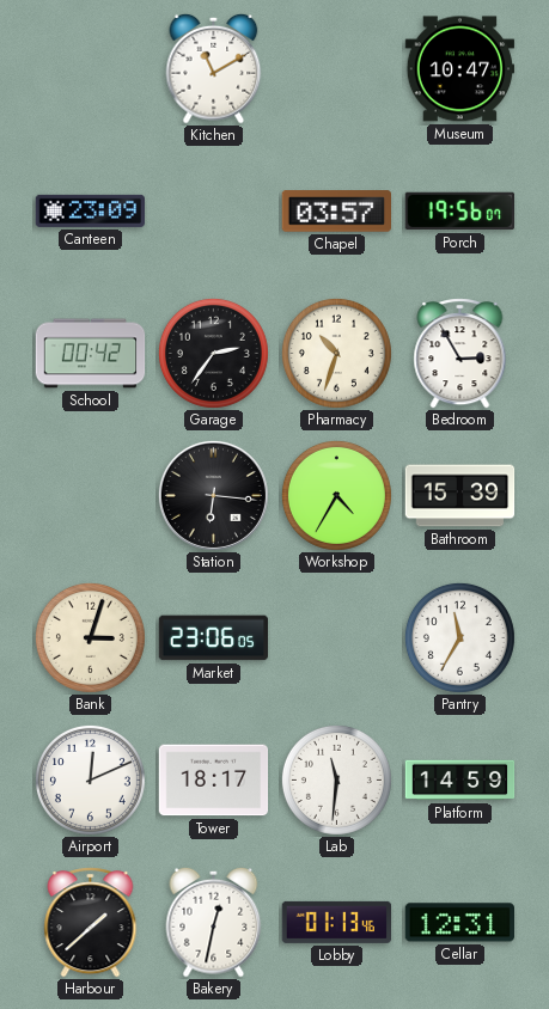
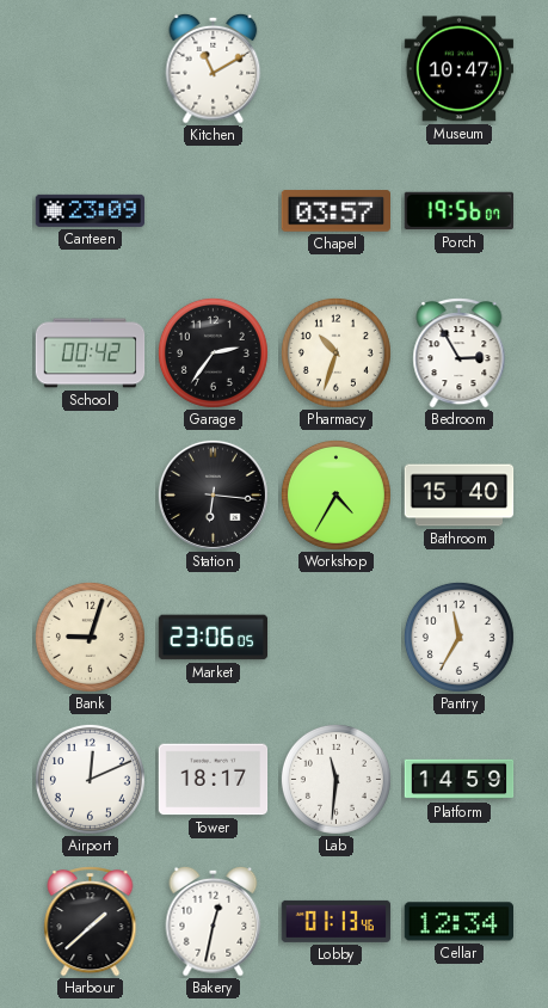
Bathroom: 15:39 -> 15:40
Bank: 3:03 -> 9:03
Cellar: 12:31 -> 12:34
